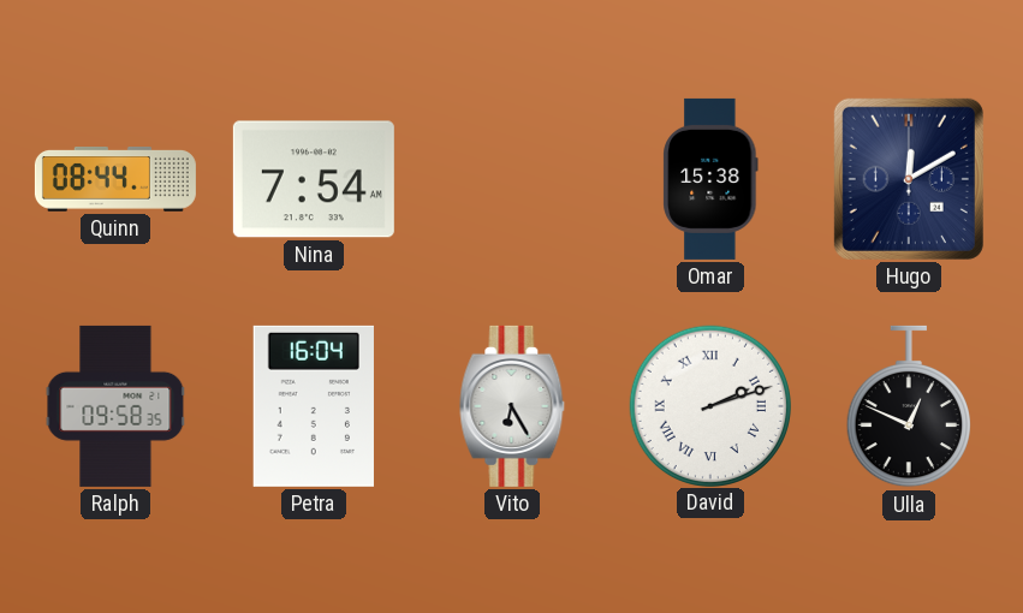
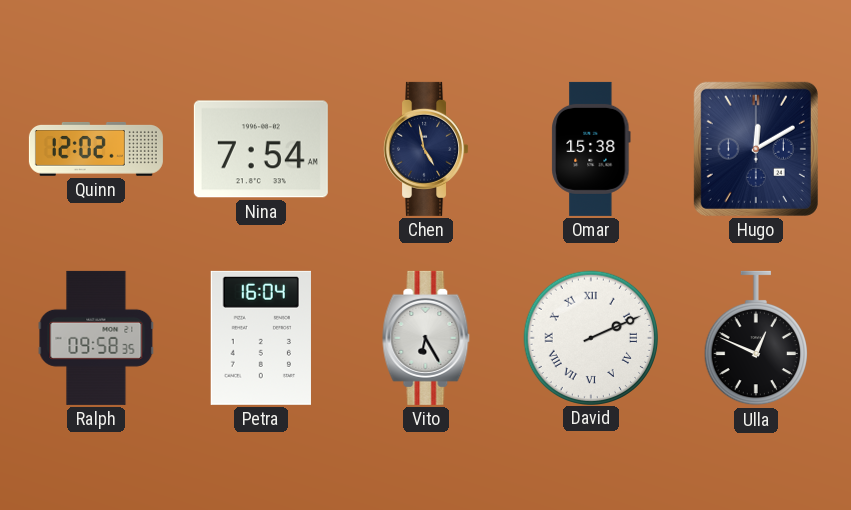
Quinn: 08:44 -> 12:02
Chen: none -> 4:58
David: 2:12 -> 2:11
